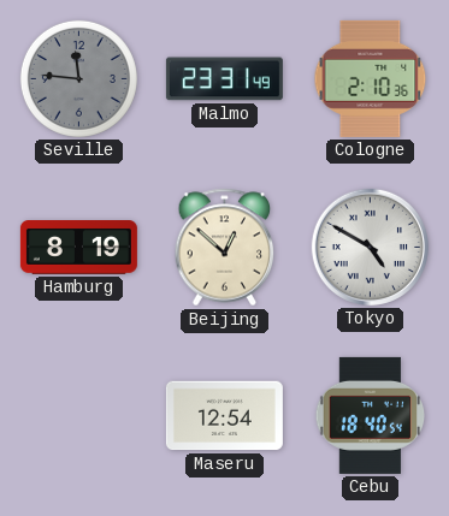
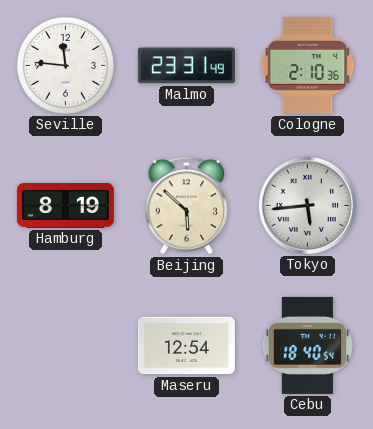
Seville dial: grey -> white
Beijing: 12:52 -> 5:52
Tokyo: 4:50 -> 5:44
